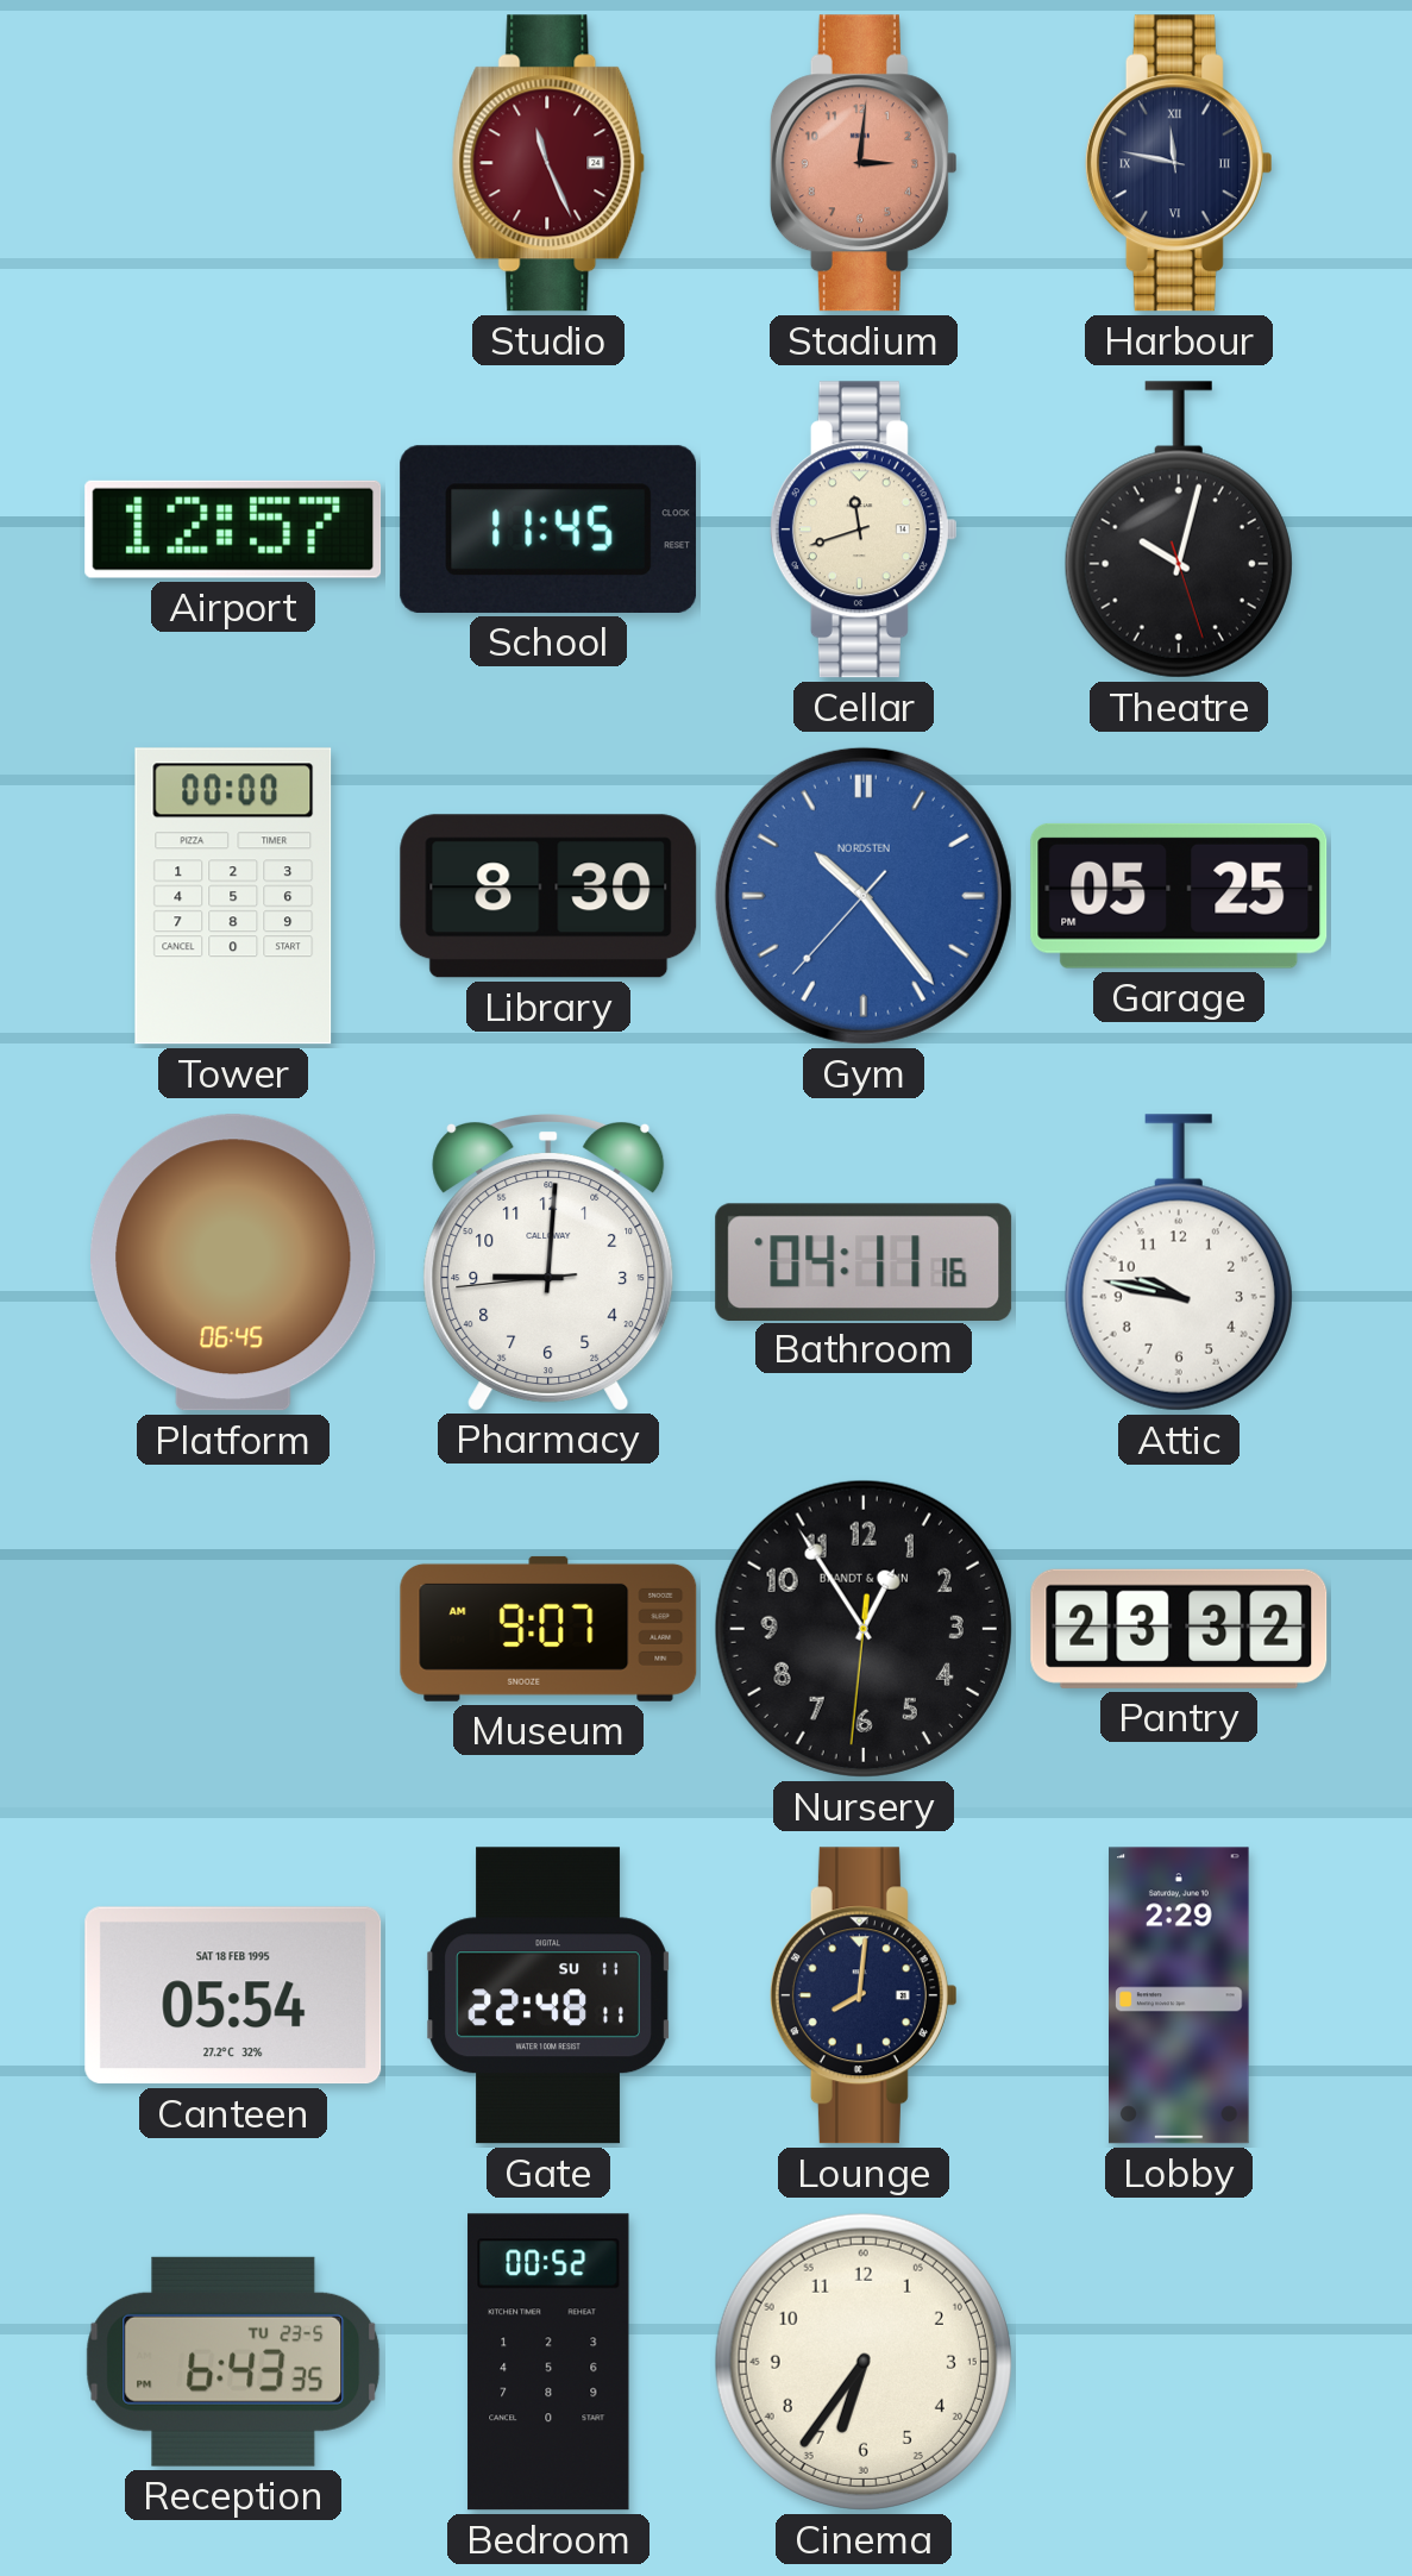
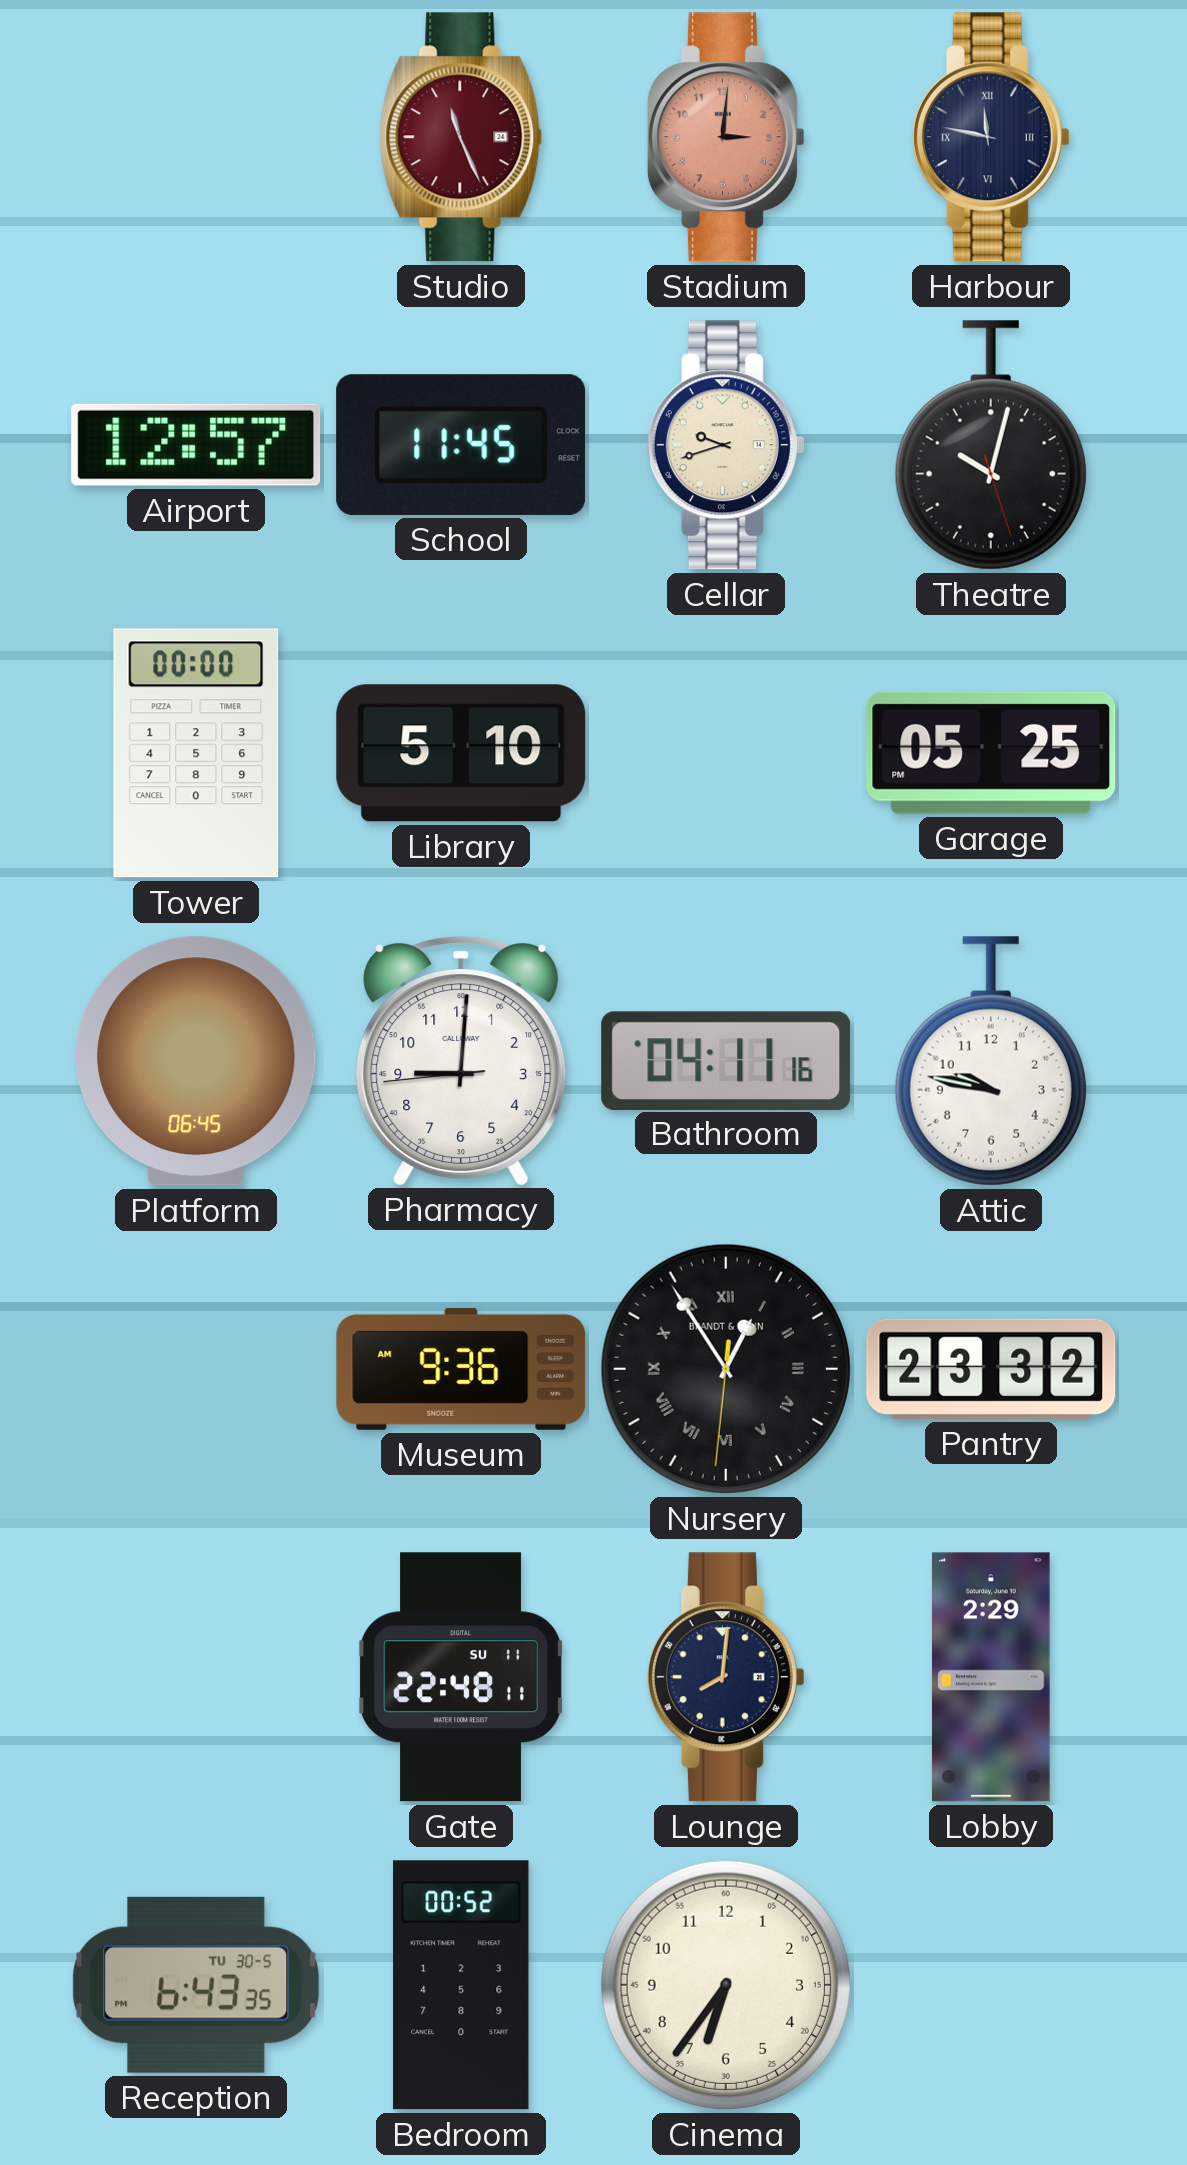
Cellar: 11:42 -> 9:42
Library: 8:30 -> 5:10
Gym: 10:23 -> none
Museum: 9:07 -> 9:36
Nursery numerals: Arabic -> Roman
Canteen: 05:54 -> none
Reception date: TU 23-5 -> TU 30-5
